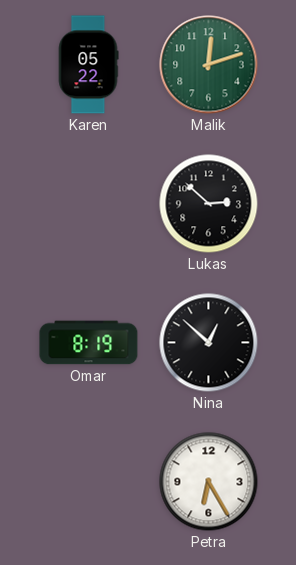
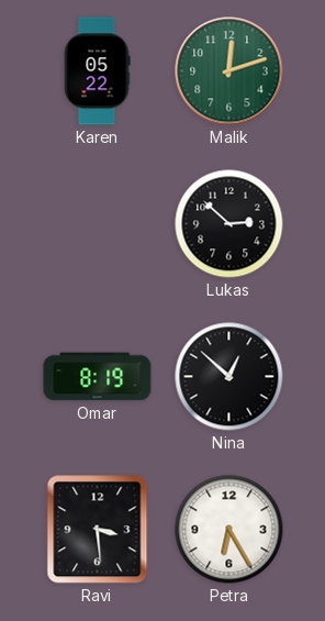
Ravi: none -> 3:29
